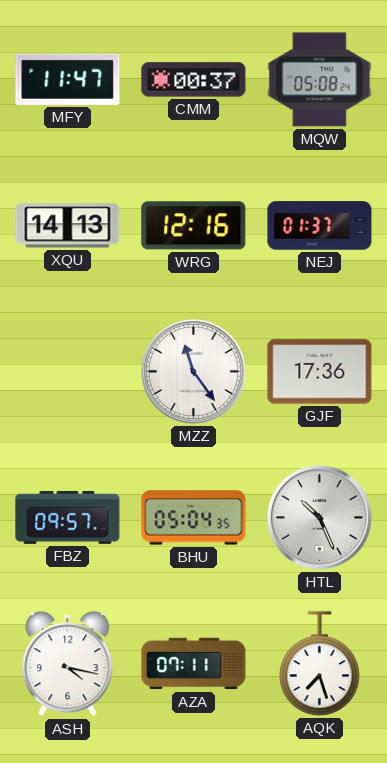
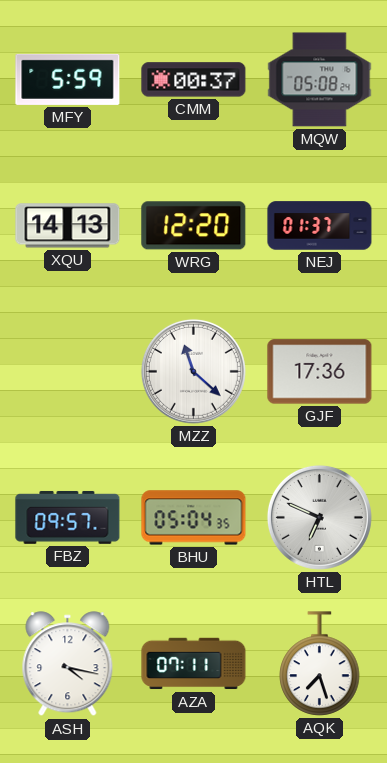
MFY: 11:47 -> 5:59
WRG: 12:16 -> 12:20
MZZ: 11:24 -> 11:22
HTL: 10:26 -> 6:49
